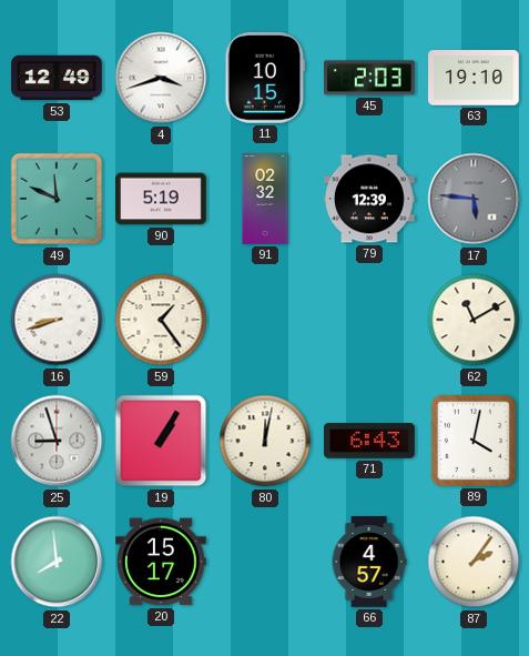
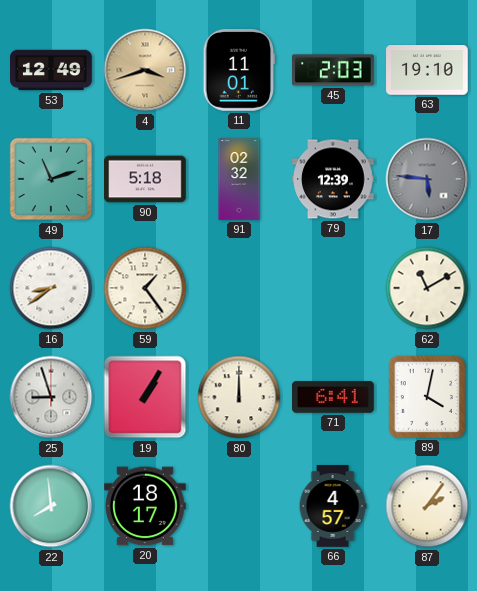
4 dial: white -> champagne
11: 10:15 -> 11:01
49: 11:49 -> 11:12
90: 5:19 -> 5:18
16: 8:42 -> 8:39
80: 12:02 -> 12:00
71: 6:43 -> 6:41
20: 15:17 -> 18:17
